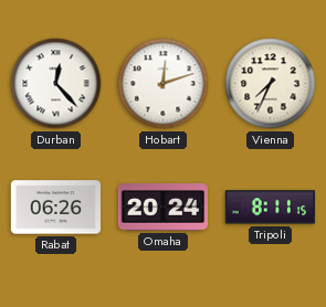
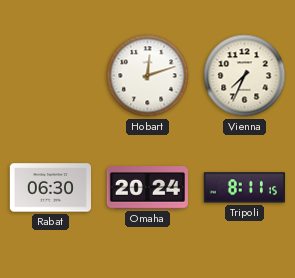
Durban: 12:23 -> none
Rabat: 06:26 -> 06:30
